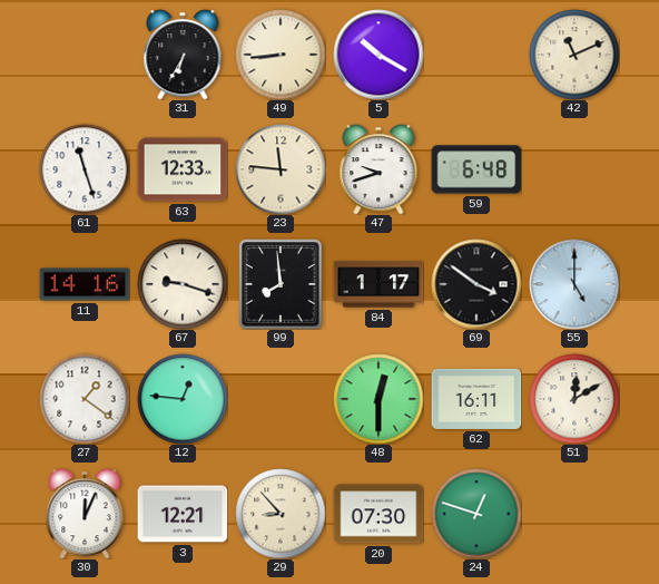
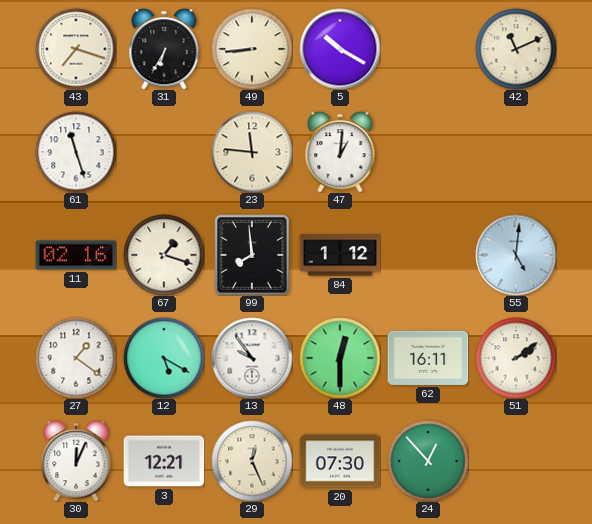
43: none -> 7:18
63: 12:33 -> none
47: 9:42 -> 1:01
59: 6:48 -> none
11: 14:16 -> 02:16
67: 9:18 -> 1:18
84: 1:17 -> 1:12
69: 3:51 -> none
55: 5:00 -> 5:01
12: 12:46 -> 5:20
13: none -> 9:54
51: 12:10 -> 2:09
29: 8:53 -> 12:26
24: 12:48 -> 12:53
